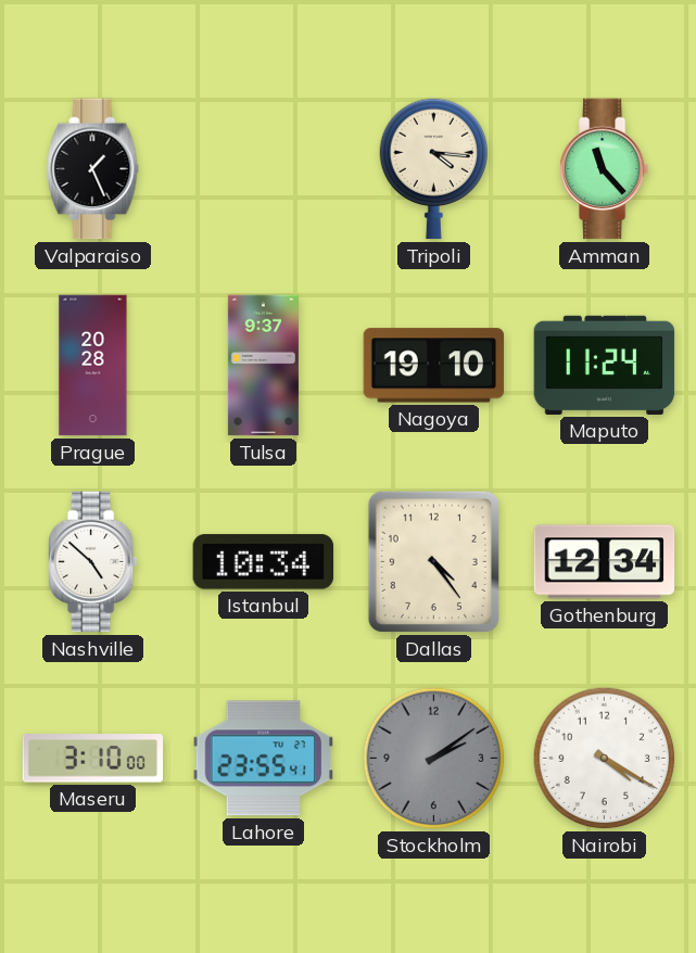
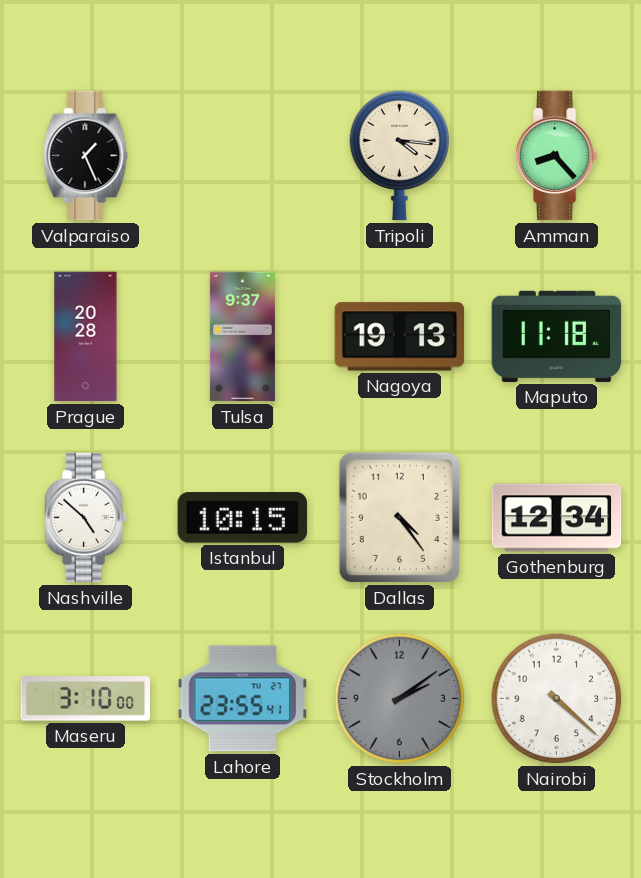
Amman: 11:23 -> 8:23
Nagoya: 19:10 -> 19:13
Maputo: 11:24 -> 11:18
Istanbul: 10:34 -> 10:15
Nairobi: 4:20 -> 4:22
